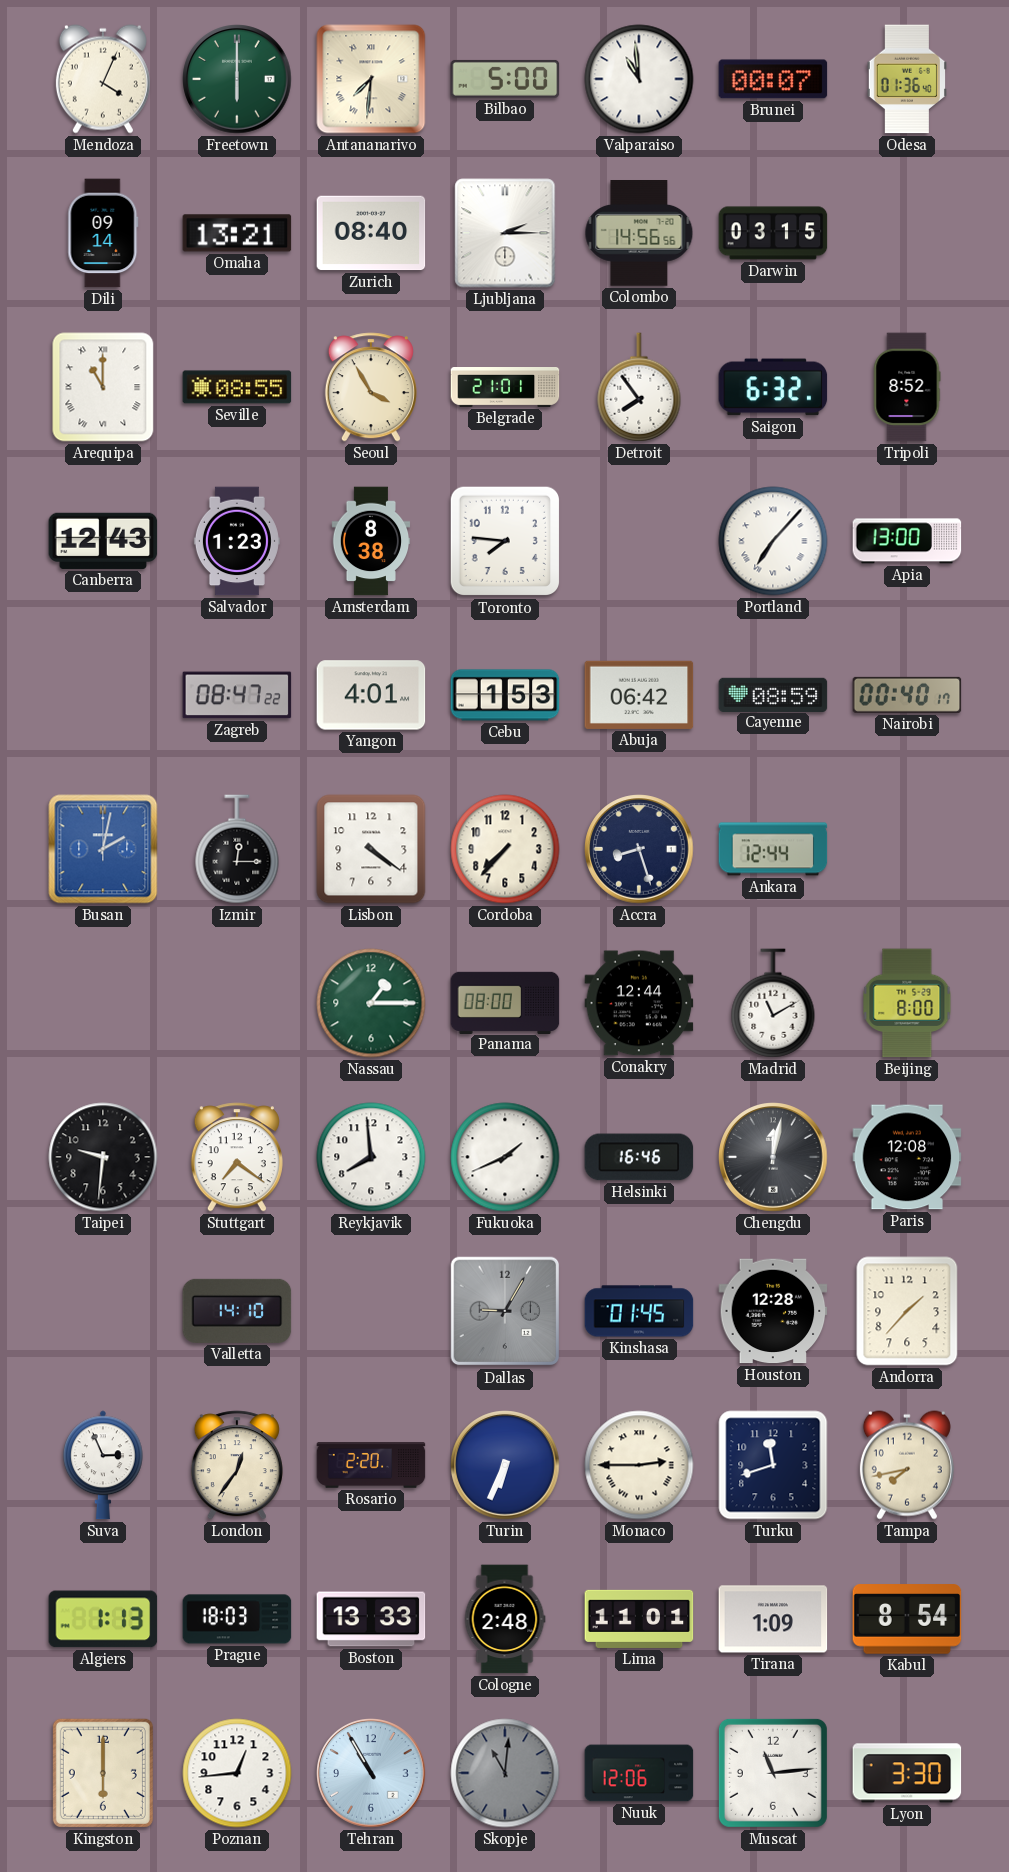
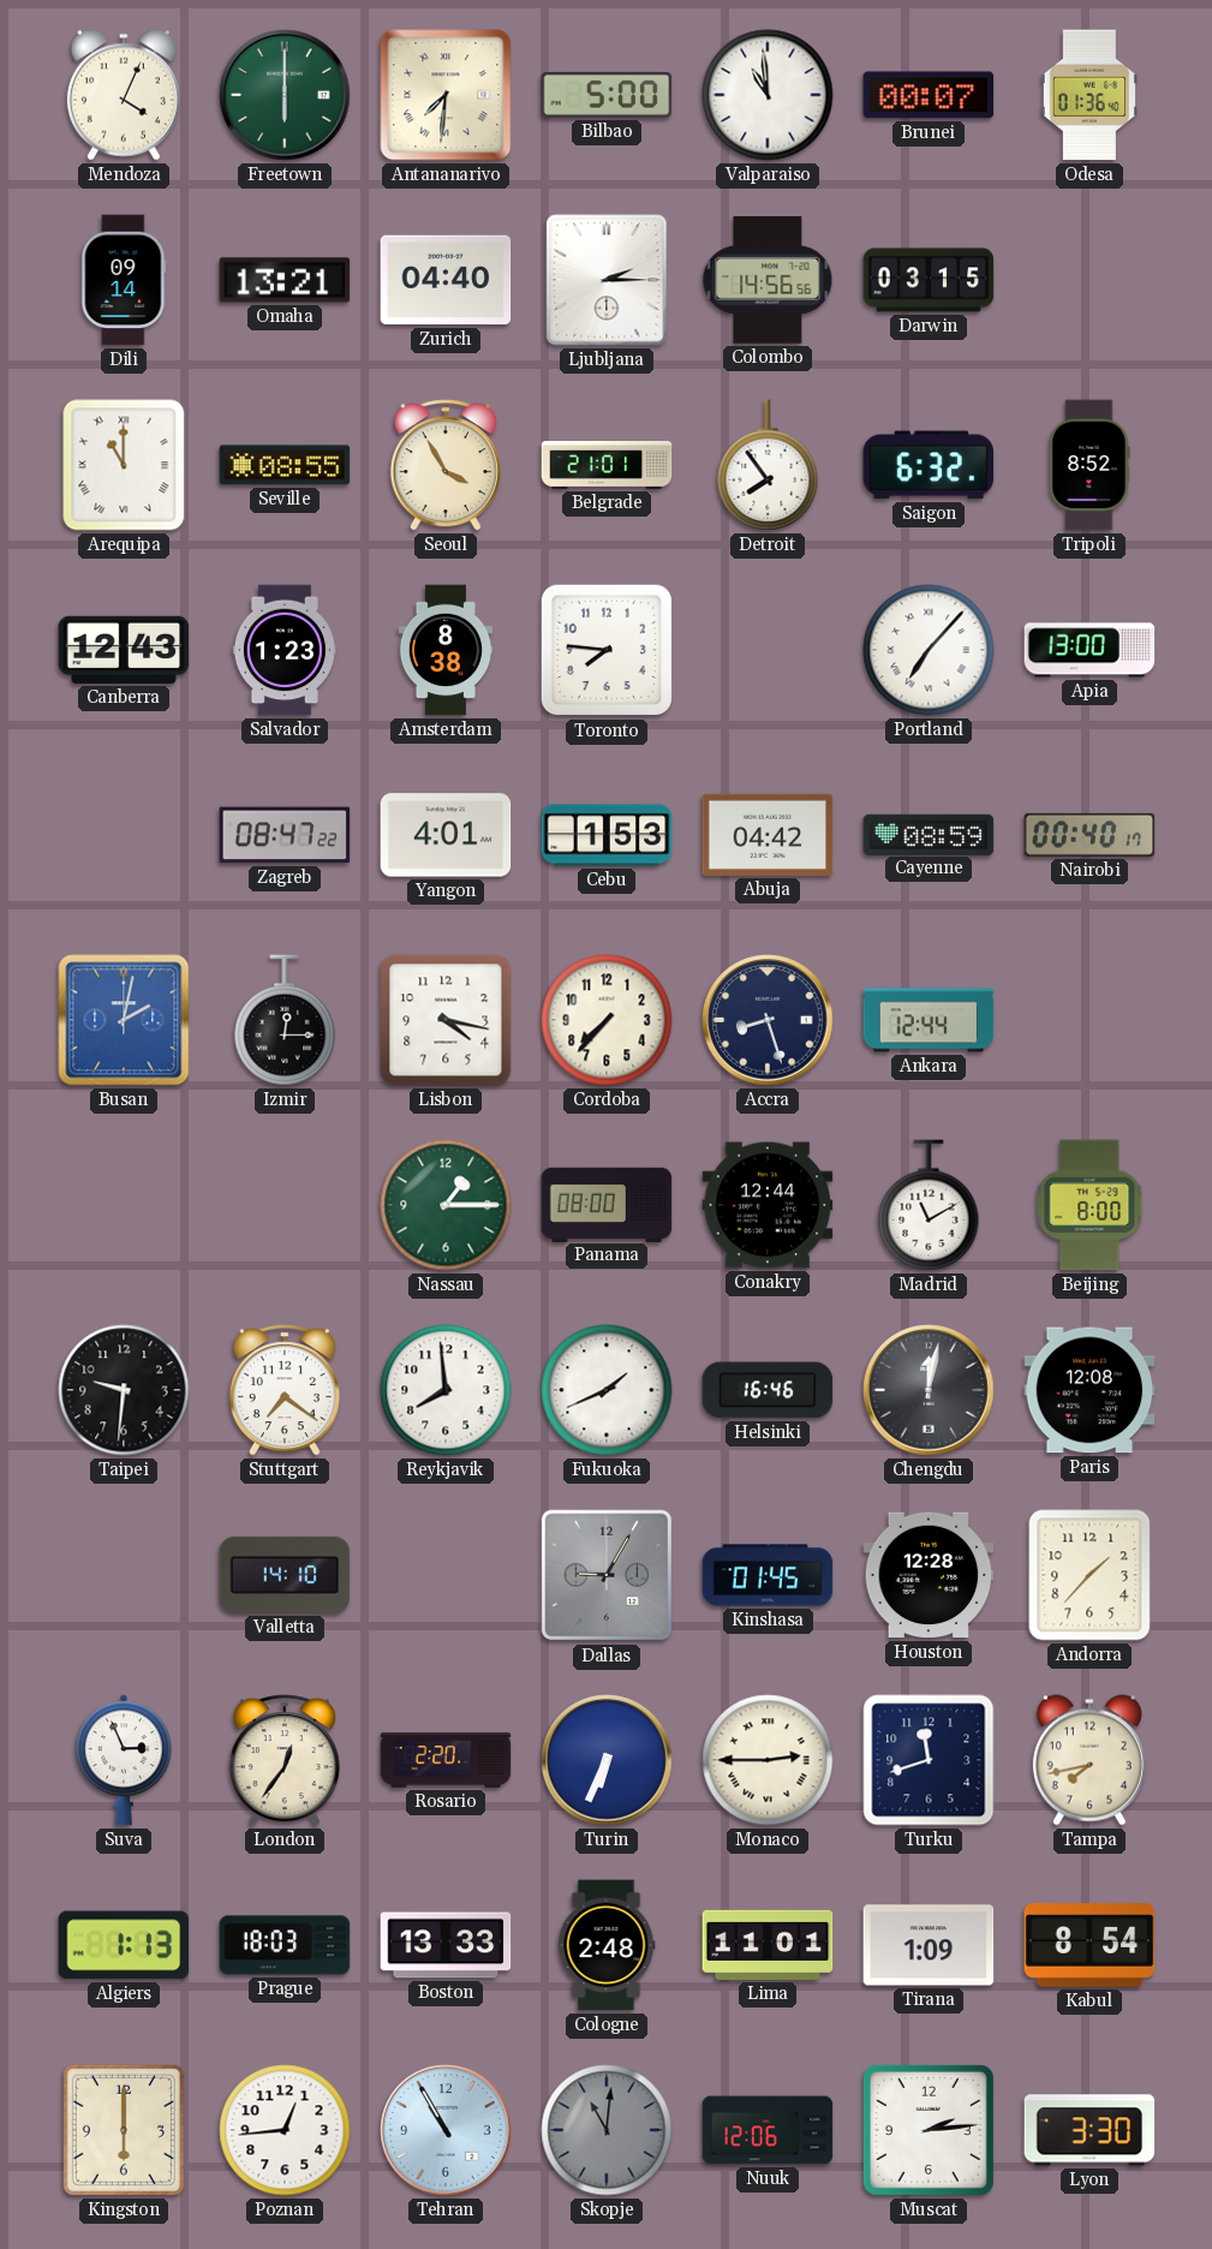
Zurich: 08:40 -> 04:40
Abuja: 06:42 -> 04:42
Lisbon: 4:21 -> 4:17
Muscat: 11:14 -> 2:14
